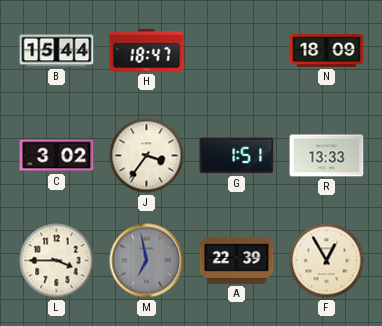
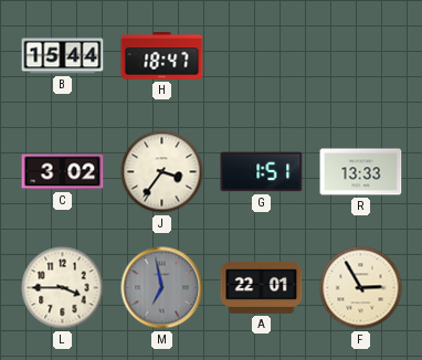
N: 18:09 -> none
A: 22:39 -> 22:01
F: 12:55 -> 2:55
